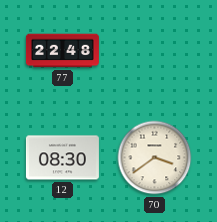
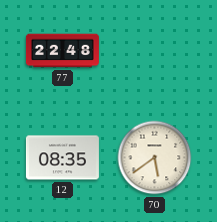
12: 08:30 -> 08:35
70: 3:39 -> 5:39
